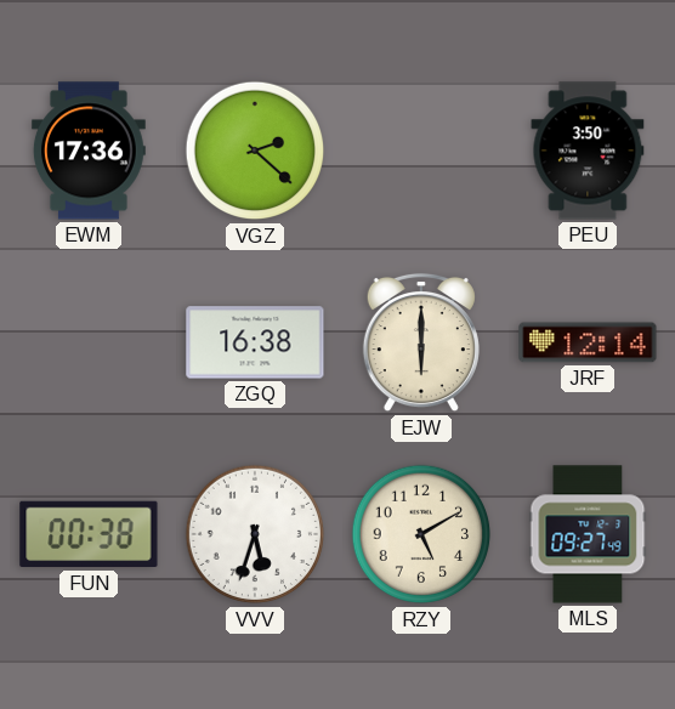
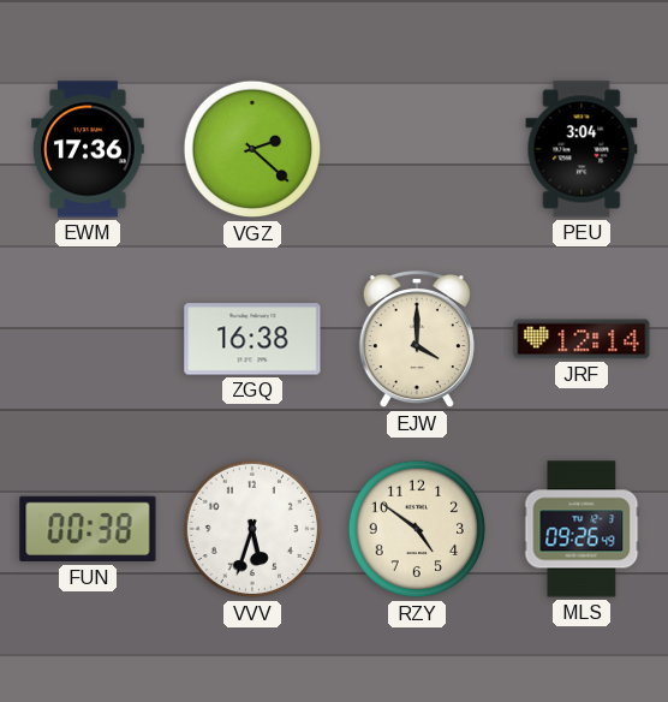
PEU: 3:50 -> 3:04
EJW: 6:00 -> 4:00
RZY: 5:10 -> 4:51
MLS: 09:27 -> 09:26
